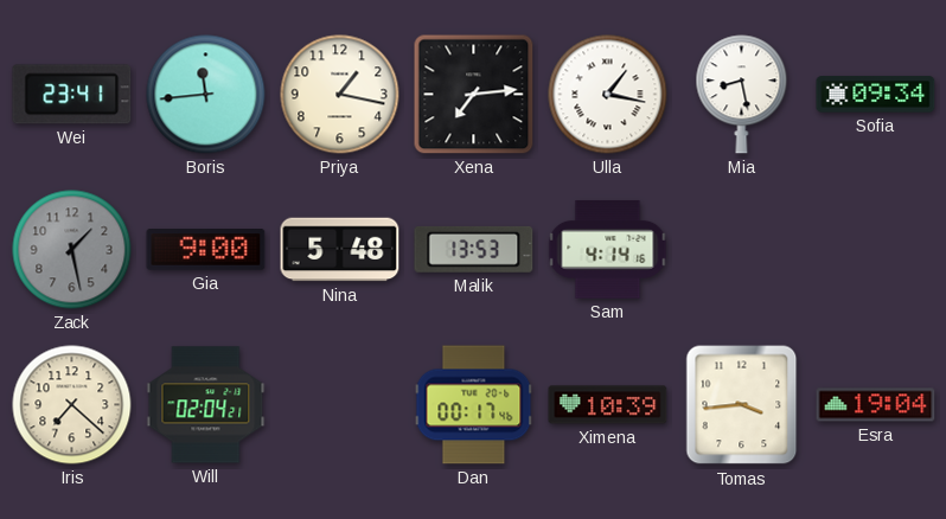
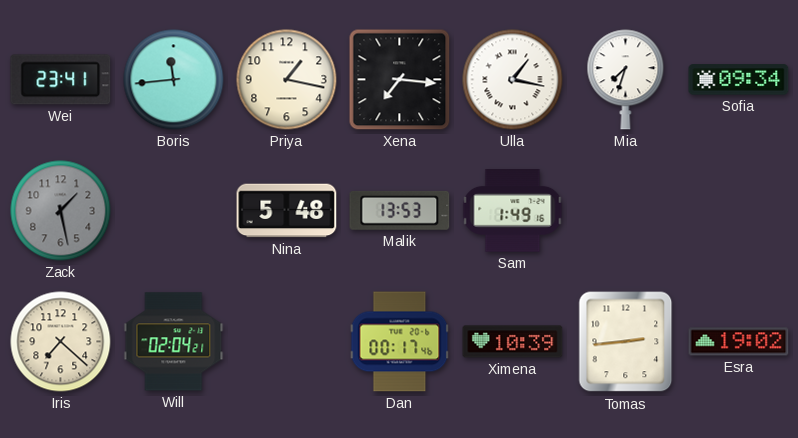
Xena: 7:14 -> 7:16
Mia: 8:28 -> 7:33
Gia: 9:00 -> none
Sam: 4:14 -> 1:49
Tomas: 3:44 -> 2:44
Esra: 19:04 -> 19:02
